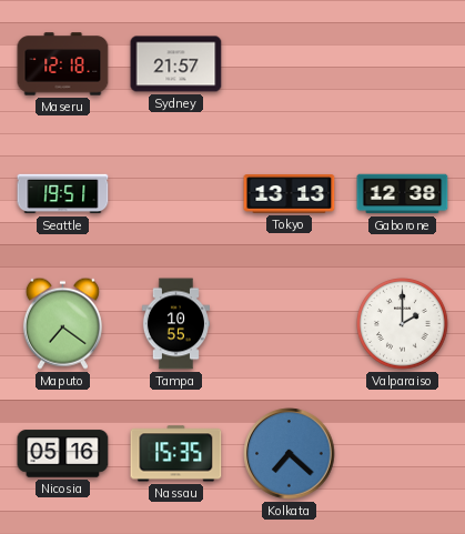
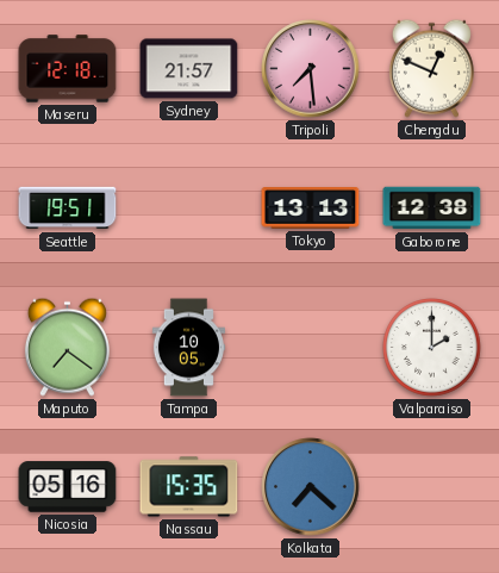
Tripoli: none -> 7:29
Chengdu: none -> 12:49
Tampa: 10:55 -> 10:05
